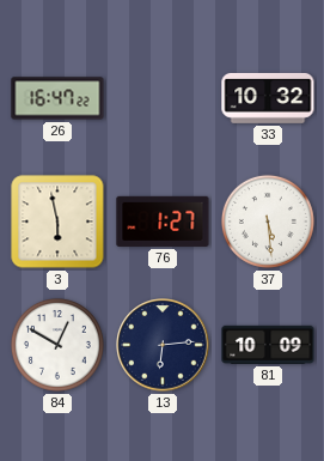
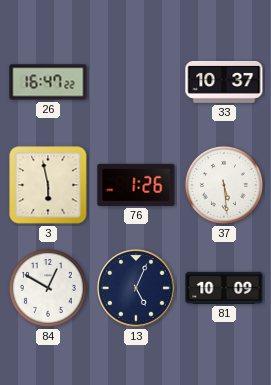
33: 10:32 -> 10:37
76: 1:27 -> 1:26
13: 6:14 -> 5:04
